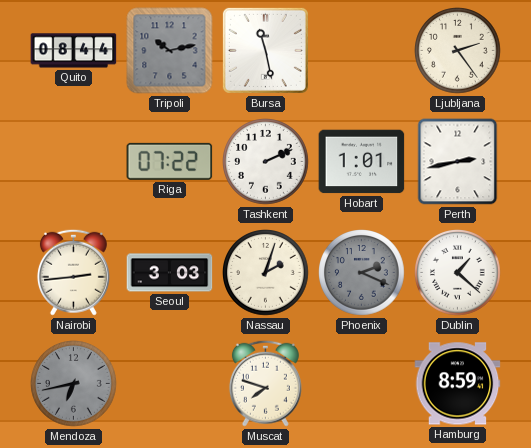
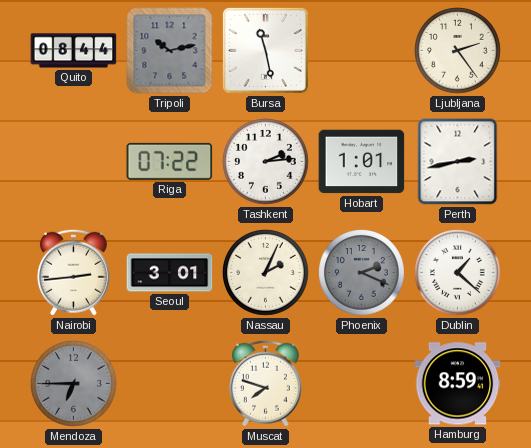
Tashkent: 2:11 -> 2:14
Seoul: 3:03 -> 3:01
Nassau: 2:03 -> 2:04
Mendoza: 6:43 -> 6:45
